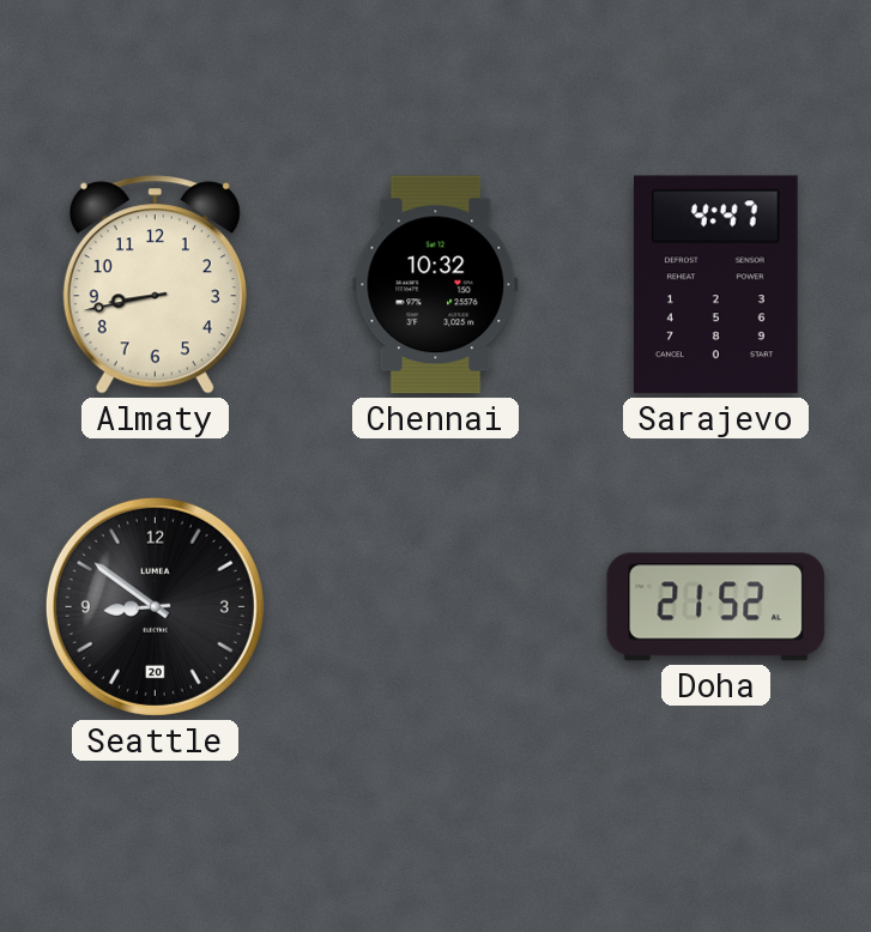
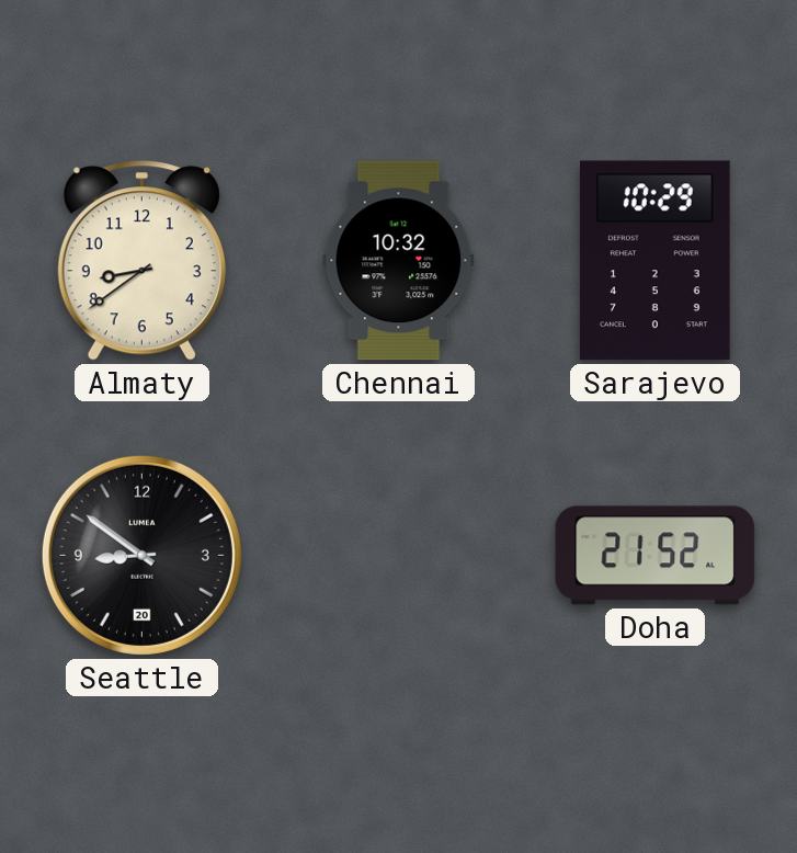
Almaty: 8:43 -> 8:39
Sarajevo: 4:47 -> 10:29
